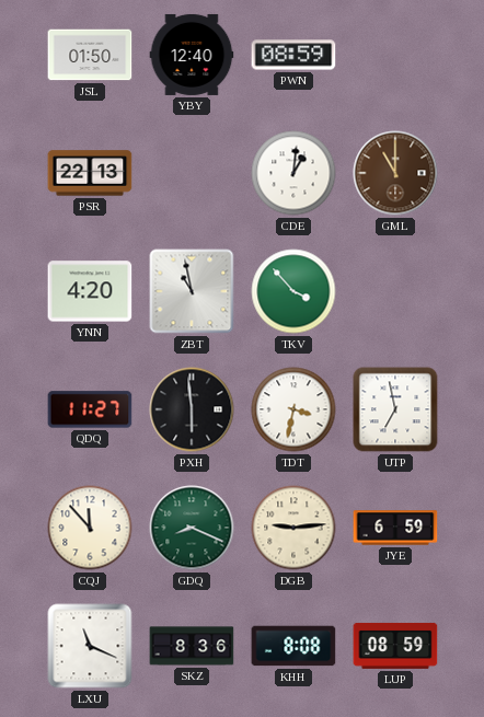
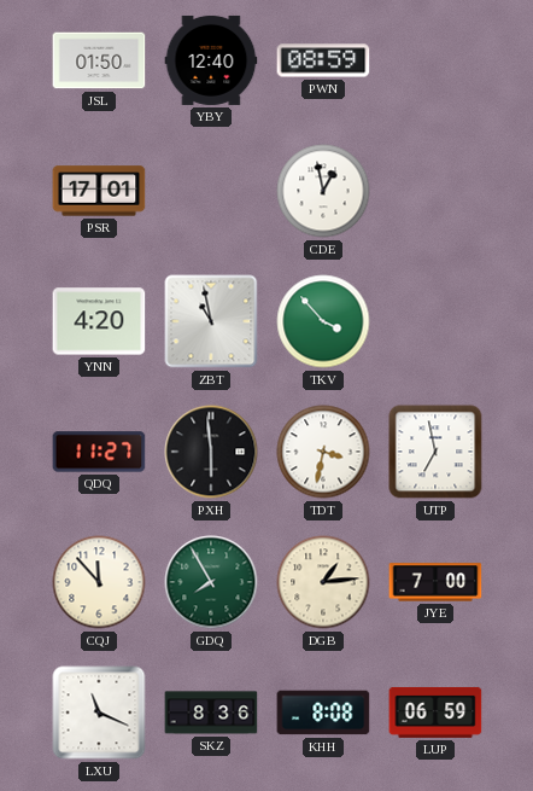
PSR: 22:13 -> 17:01
CDE: 1:01 -> 12:58
GML: 11:00 -> none
GDQ: 8:19 -> 7:55
DGB: 9:14 -> 1:14
JYE: 6:59 -> 7:00
LUP: 08:59 -> 06:59
